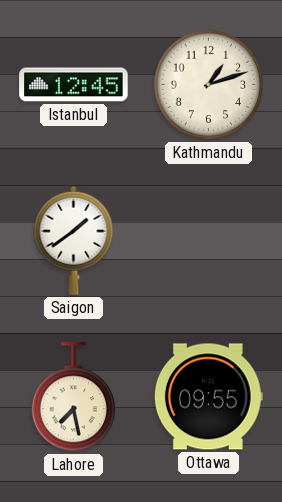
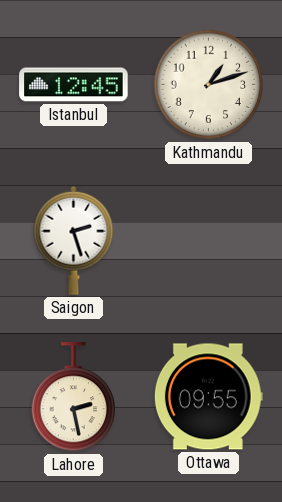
Saigon: 1:39 -> 2:27
Lahore: 7:28 -> 2:28
